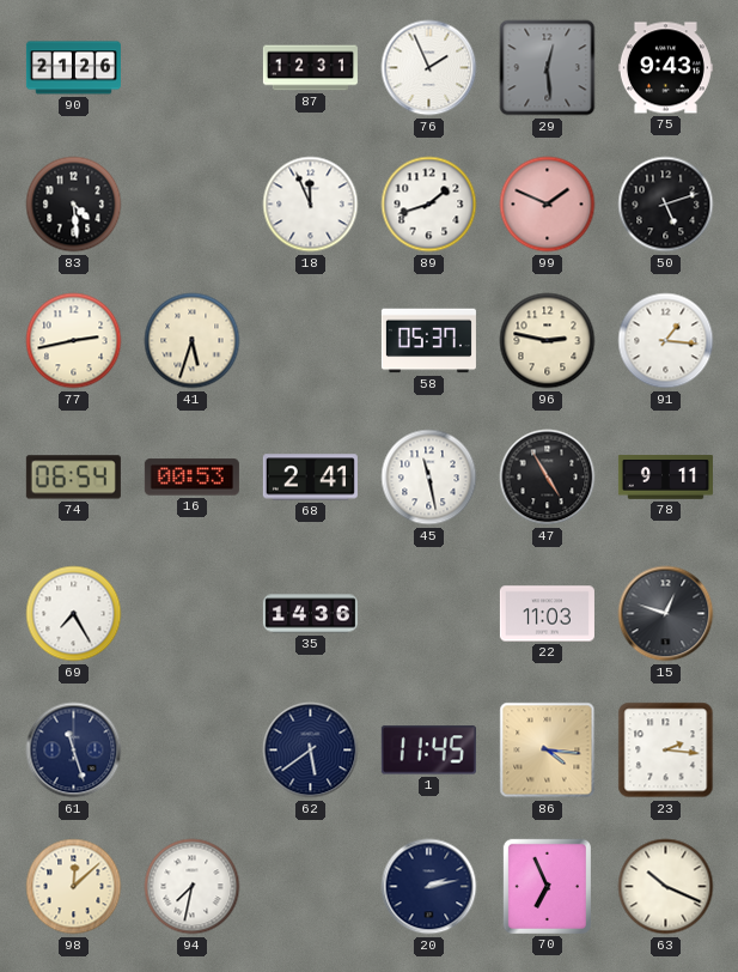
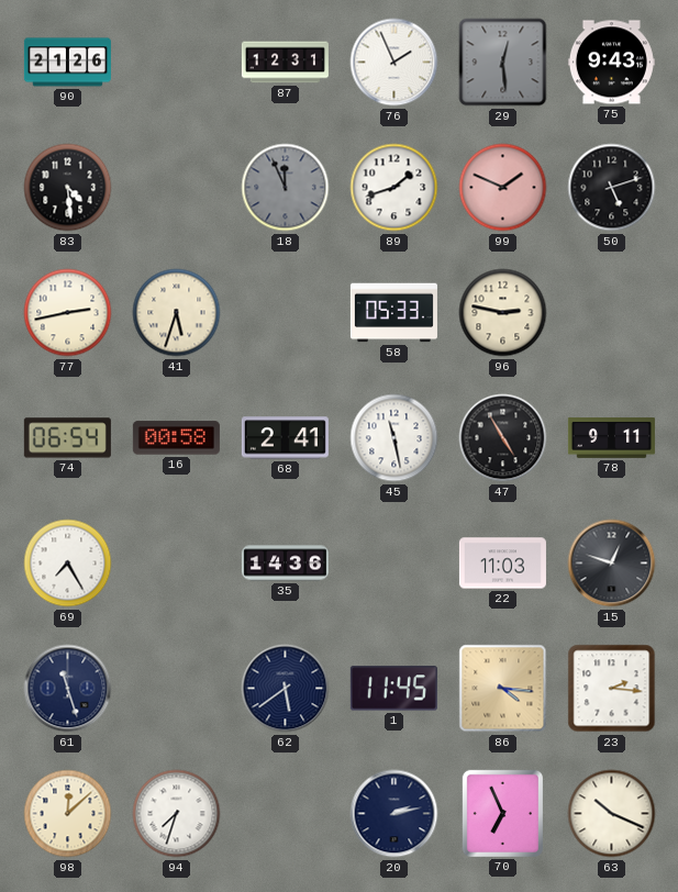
18 dial: white -> grey
58: 05:37 -> 05:33
91: 1:16 -> none
16: 00:53 -> 00:58
94: 7:32 -> 7:33
